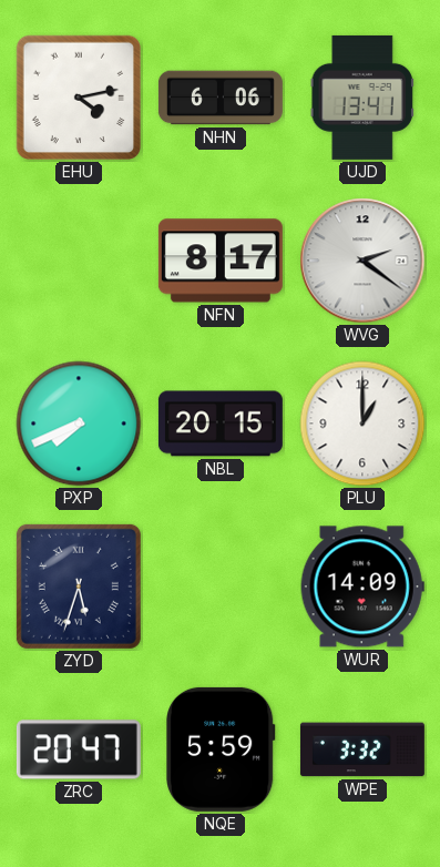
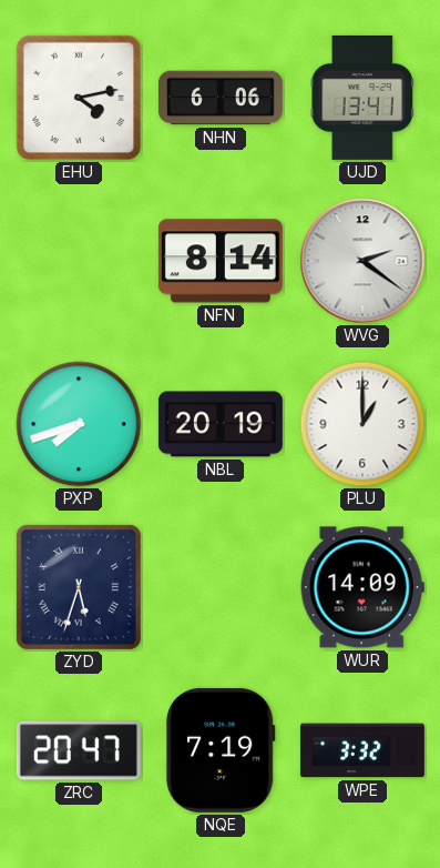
NFN: 8:17 -> 8:14
PXP: 7:41 -> 7:42
NBL: 20:15 -> 20:19
NQE: 5:59 -> 7:19
